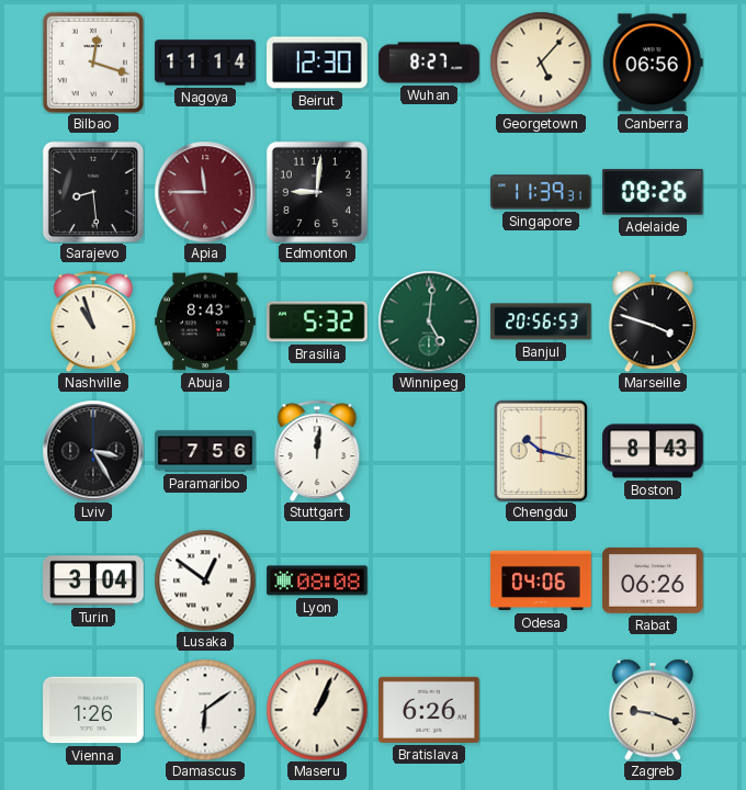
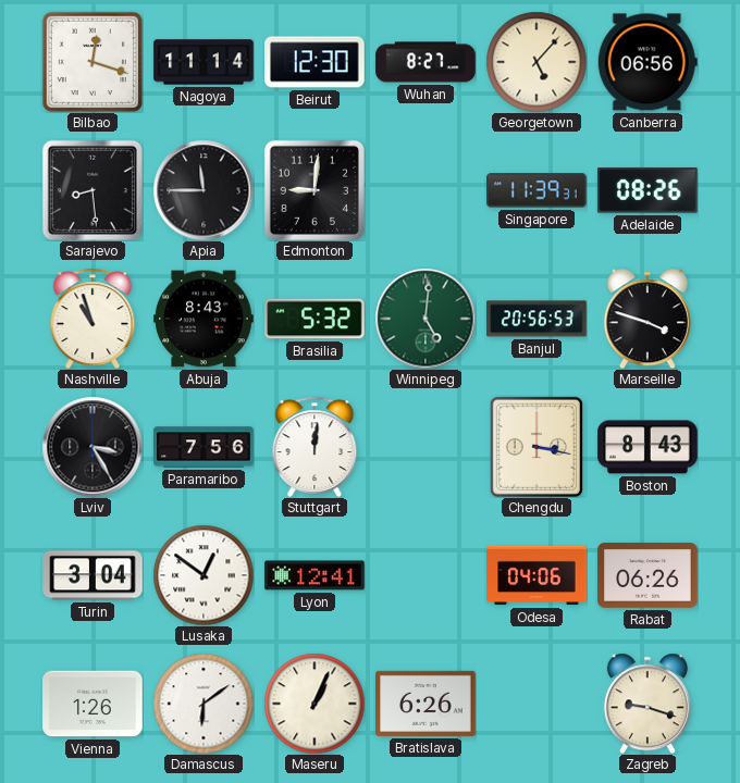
Apia dial: burgundy -> black
Chengdu: 10:17 -> 3:17
Lyon: 08:08 -> 12:41
